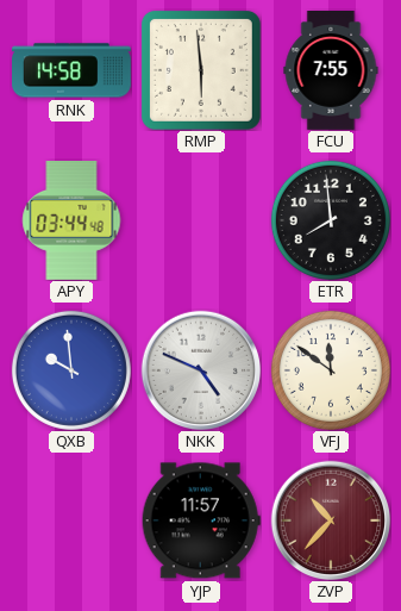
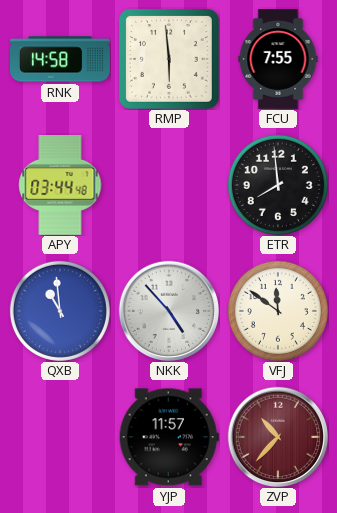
QXB: 9:59 -> 10:59
NKK: 4:49 -> 4:53
